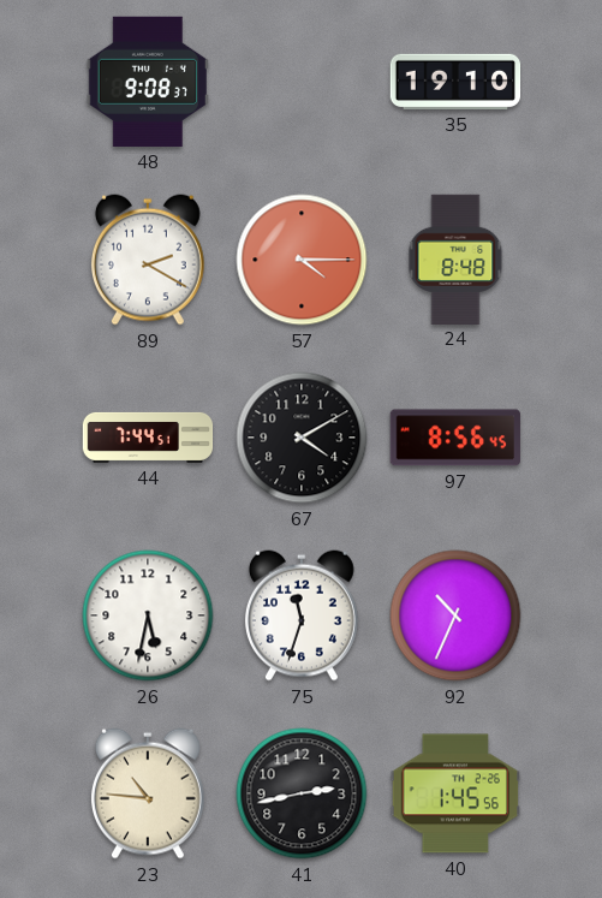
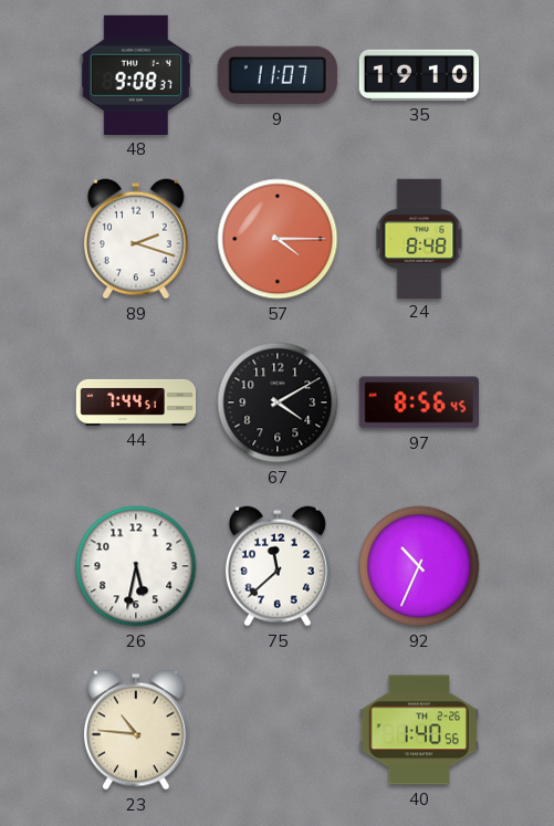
9: none -> 11:07
89: 2:20 -> 2:18
75: 11:33 -> 11:38
41: 2:43 -> none
40: 1:45 -> 1:40
